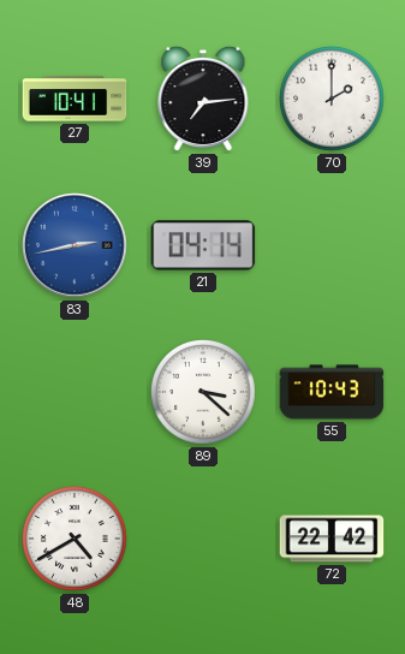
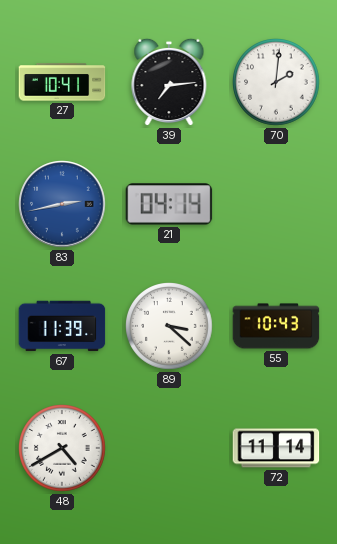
70: 2:00 -> 2:01
67: none -> 11:39
72: 22:42 -> 11:14
